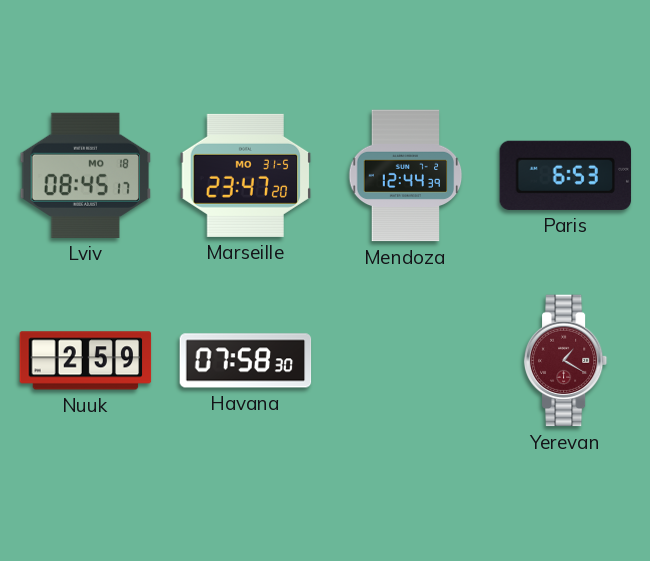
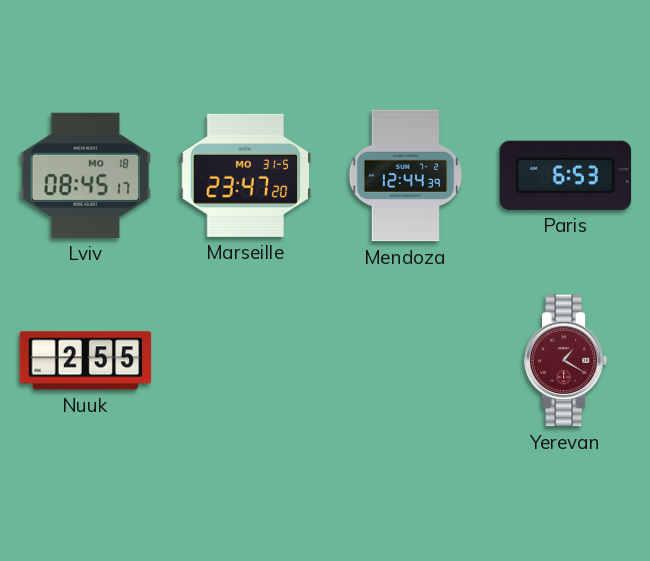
Nuuk: 2:59 -> 2:55
Havana: 07:58 -> none
